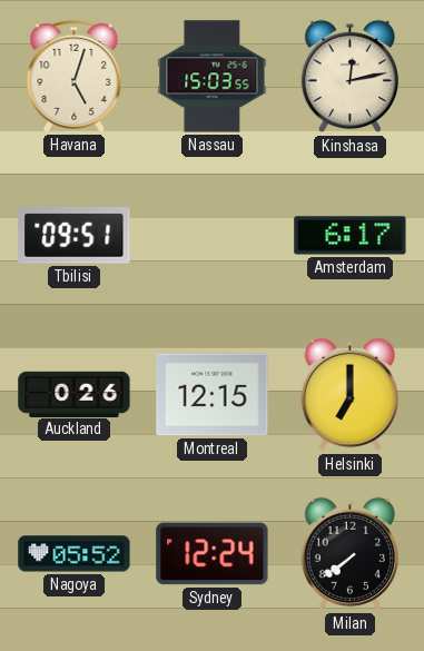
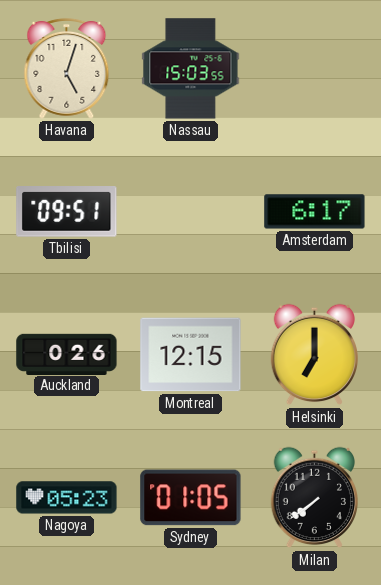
Kinshasa: 12:13 -> none
Nagoya: 05:52 -> 05:23
Sydney: 12:24 -> 01:05
